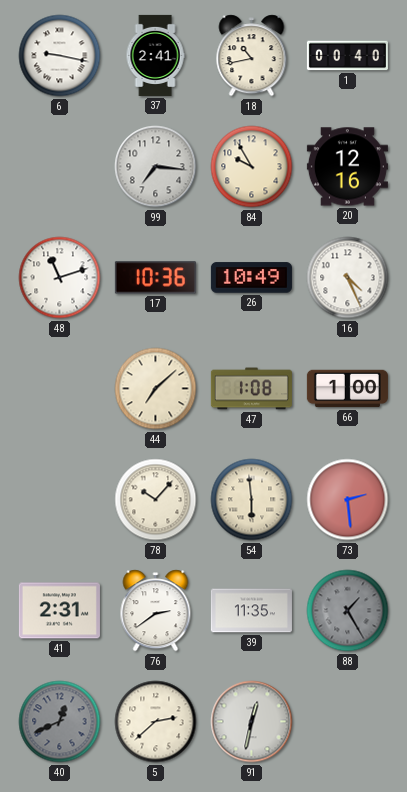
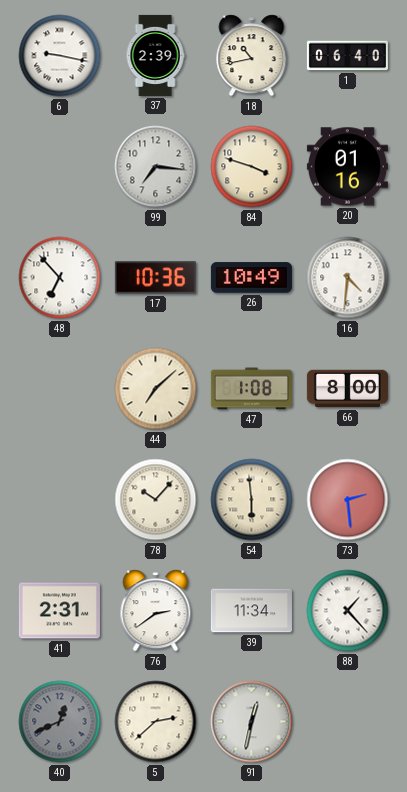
37: 2:41 -> 2:39
1: 00:40 -> 06:40
84: 9:55 -> 3:48
20: 12:16 -> 01:16
48: 11:12 -> 6:53
16: 4:26 -> 4:31
66: 1:00 -> 8:00
39: 11:35 -> 11:34
88: 1:25 -> 1:23
88 dial: grey -> white
